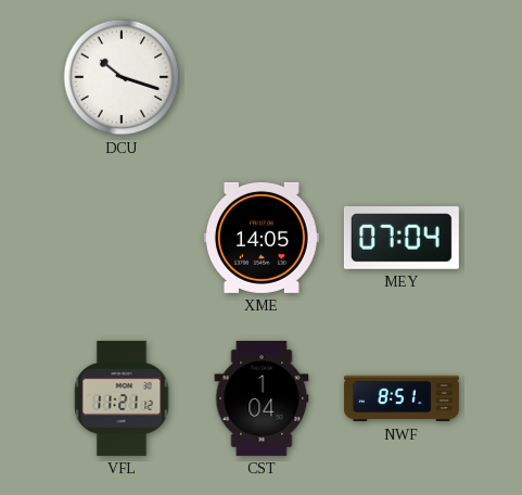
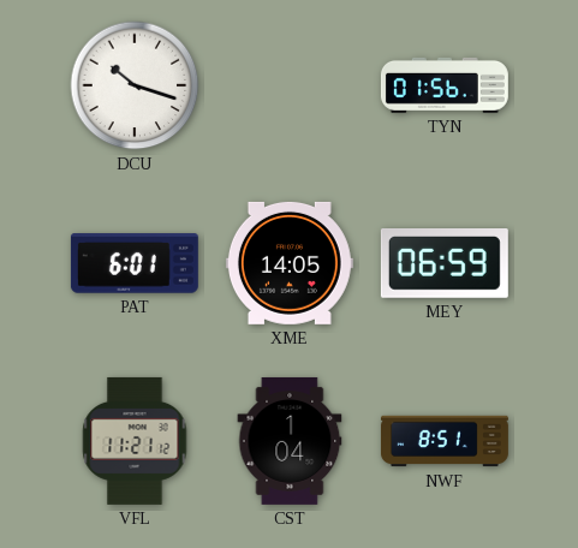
TYN: none -> 01:56
PAT: none -> 6:01
MEY: 07:04 -> 06:59
